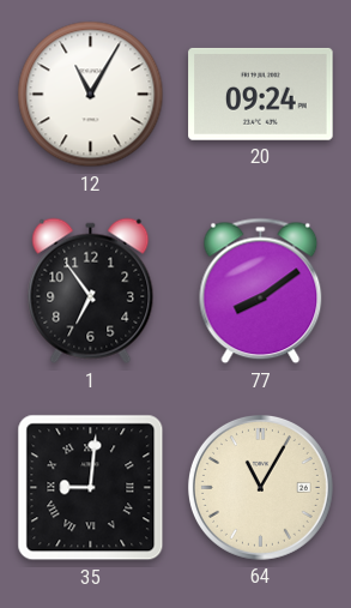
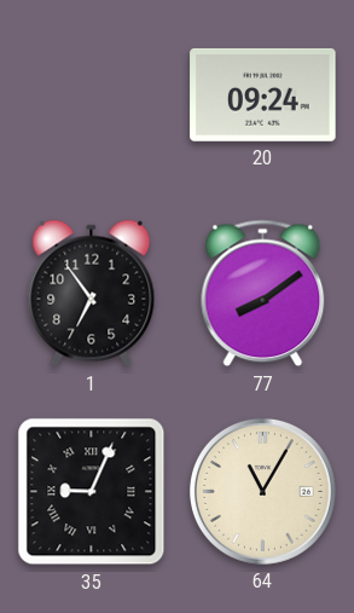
12: 11:05 -> none
35: 9:01 -> 9:04
